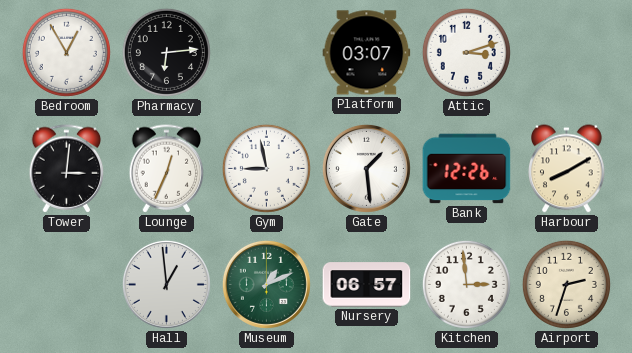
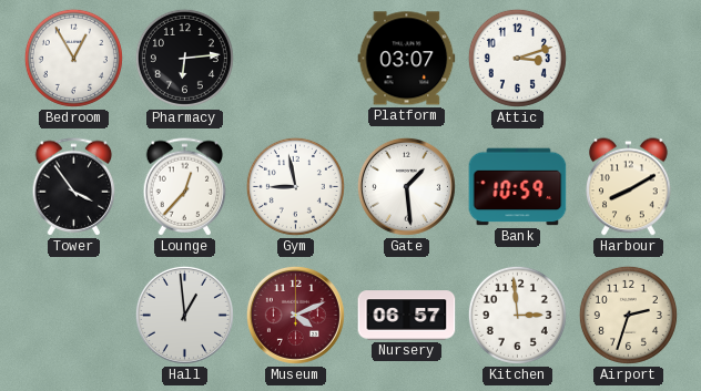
Tower: 3:01 -> 3:54
Lounge: 12:34 -> 12:37
Bank: 12:26 -> 10:59
Museum: 1:11 -> 4:11
Museum dial: green -> burgundy
